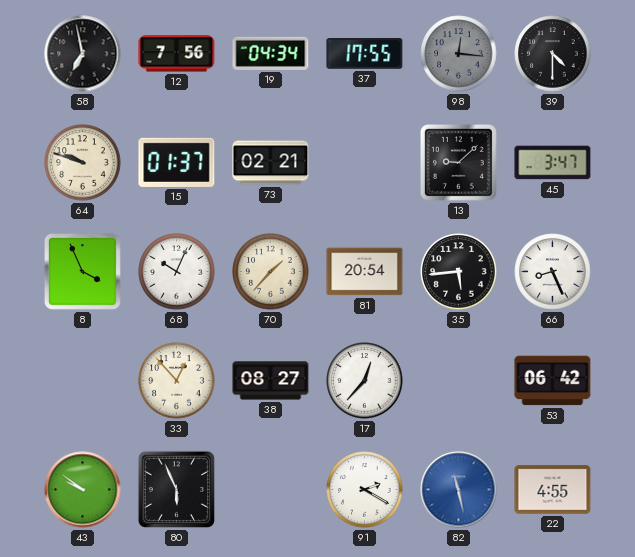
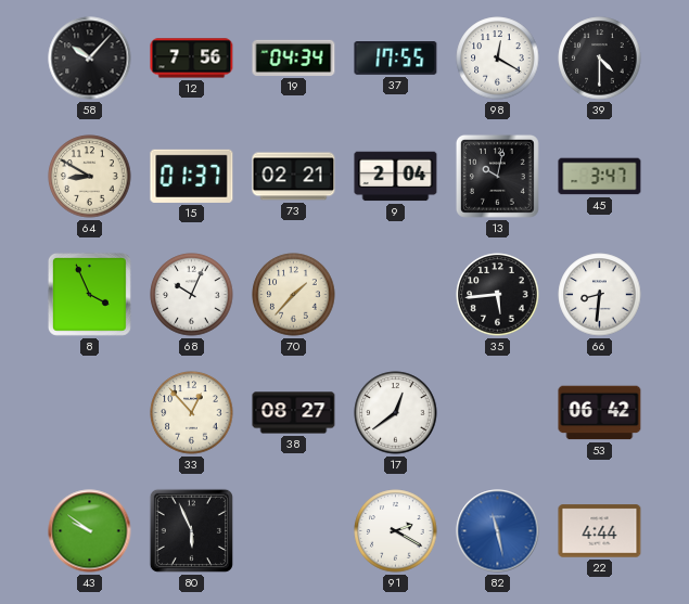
58: 6:58 -> 10:07
98: 12:16 -> 12:20
98 dial: grey -> white
64: 9:48 -> 8:50
9: none -> 2:04
13: 9:08 -> 10:02
81: 20:54 -> none
66: 8:26 -> 8:31
17: 12:37 -> 12:39
22: 4:55 -> 4:44
